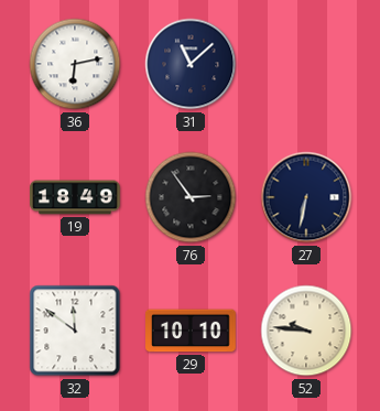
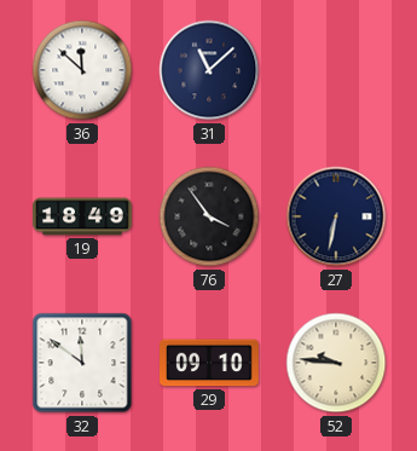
36: 6:13 -> 11:52
76: 2:54 -> 3:54
29: 10:10 -> 09:10
